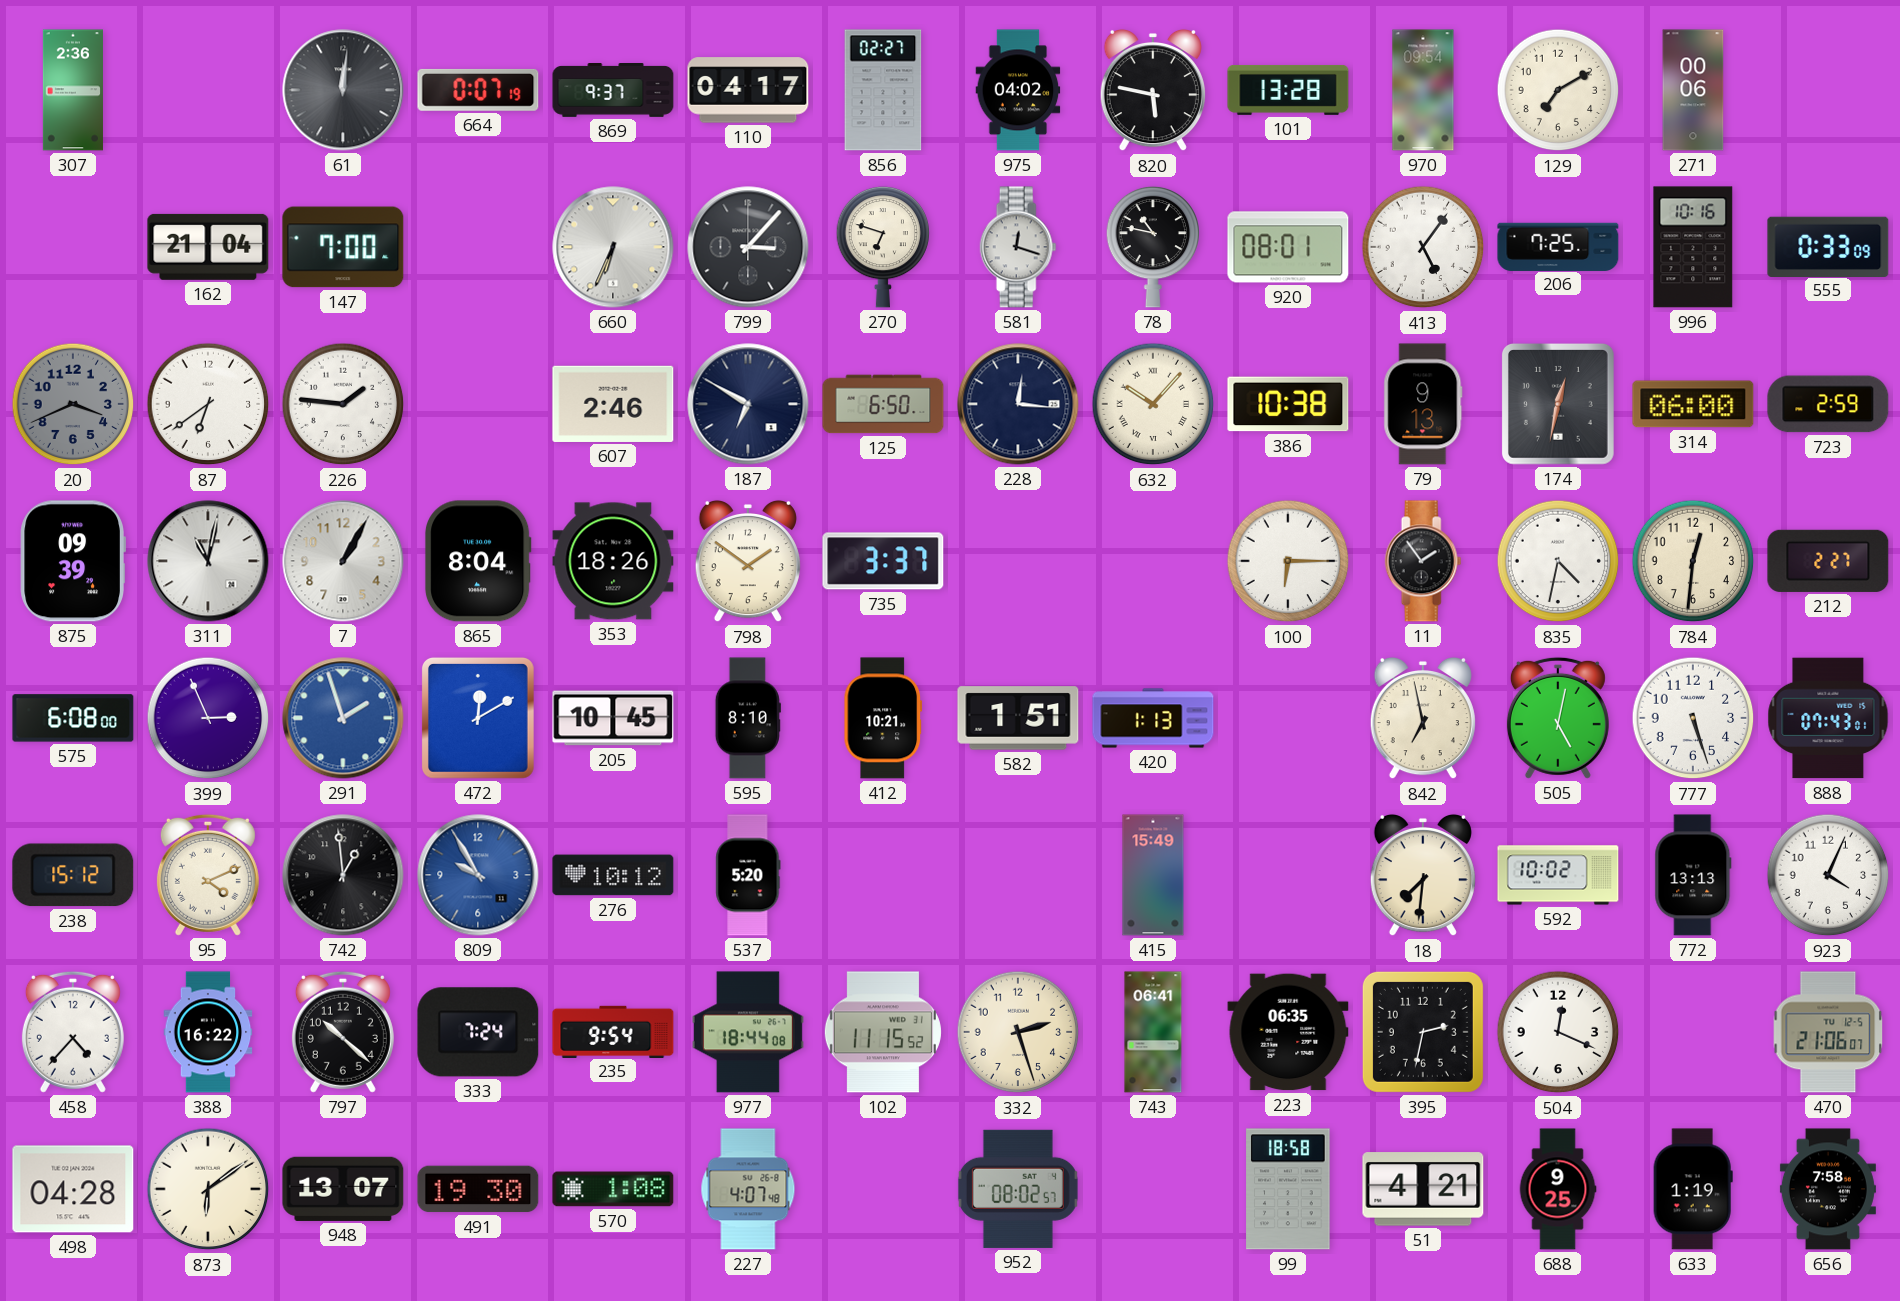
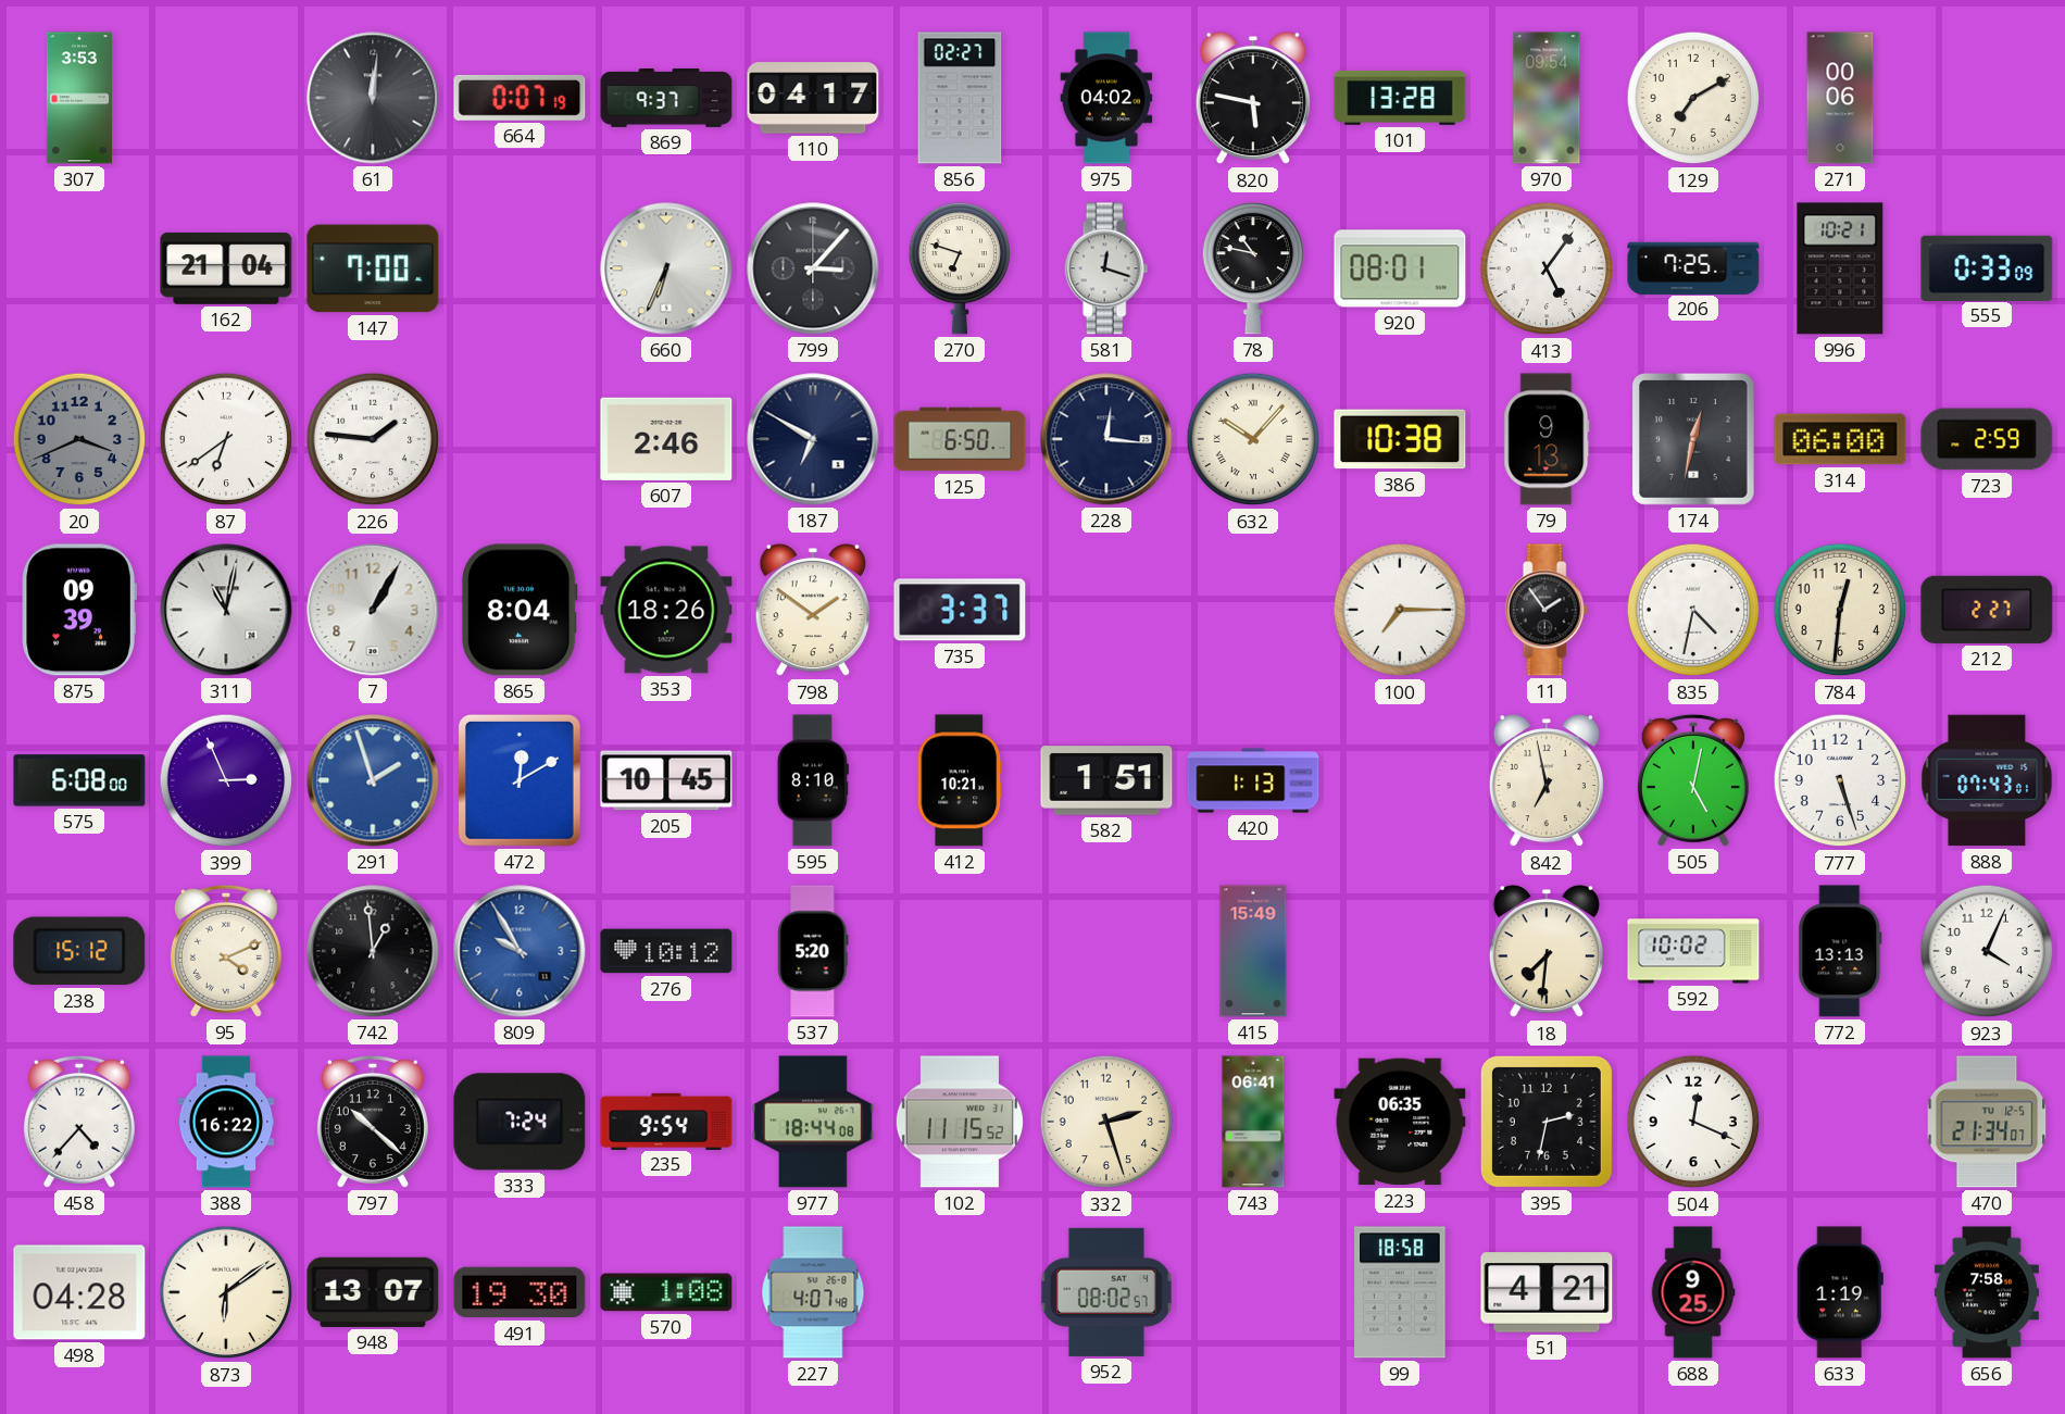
307: 2:36 -> 3:53
996: 10:16 -> 10:21
100: 6:15 -> 7:15
470: 21:06 -> 21:34
